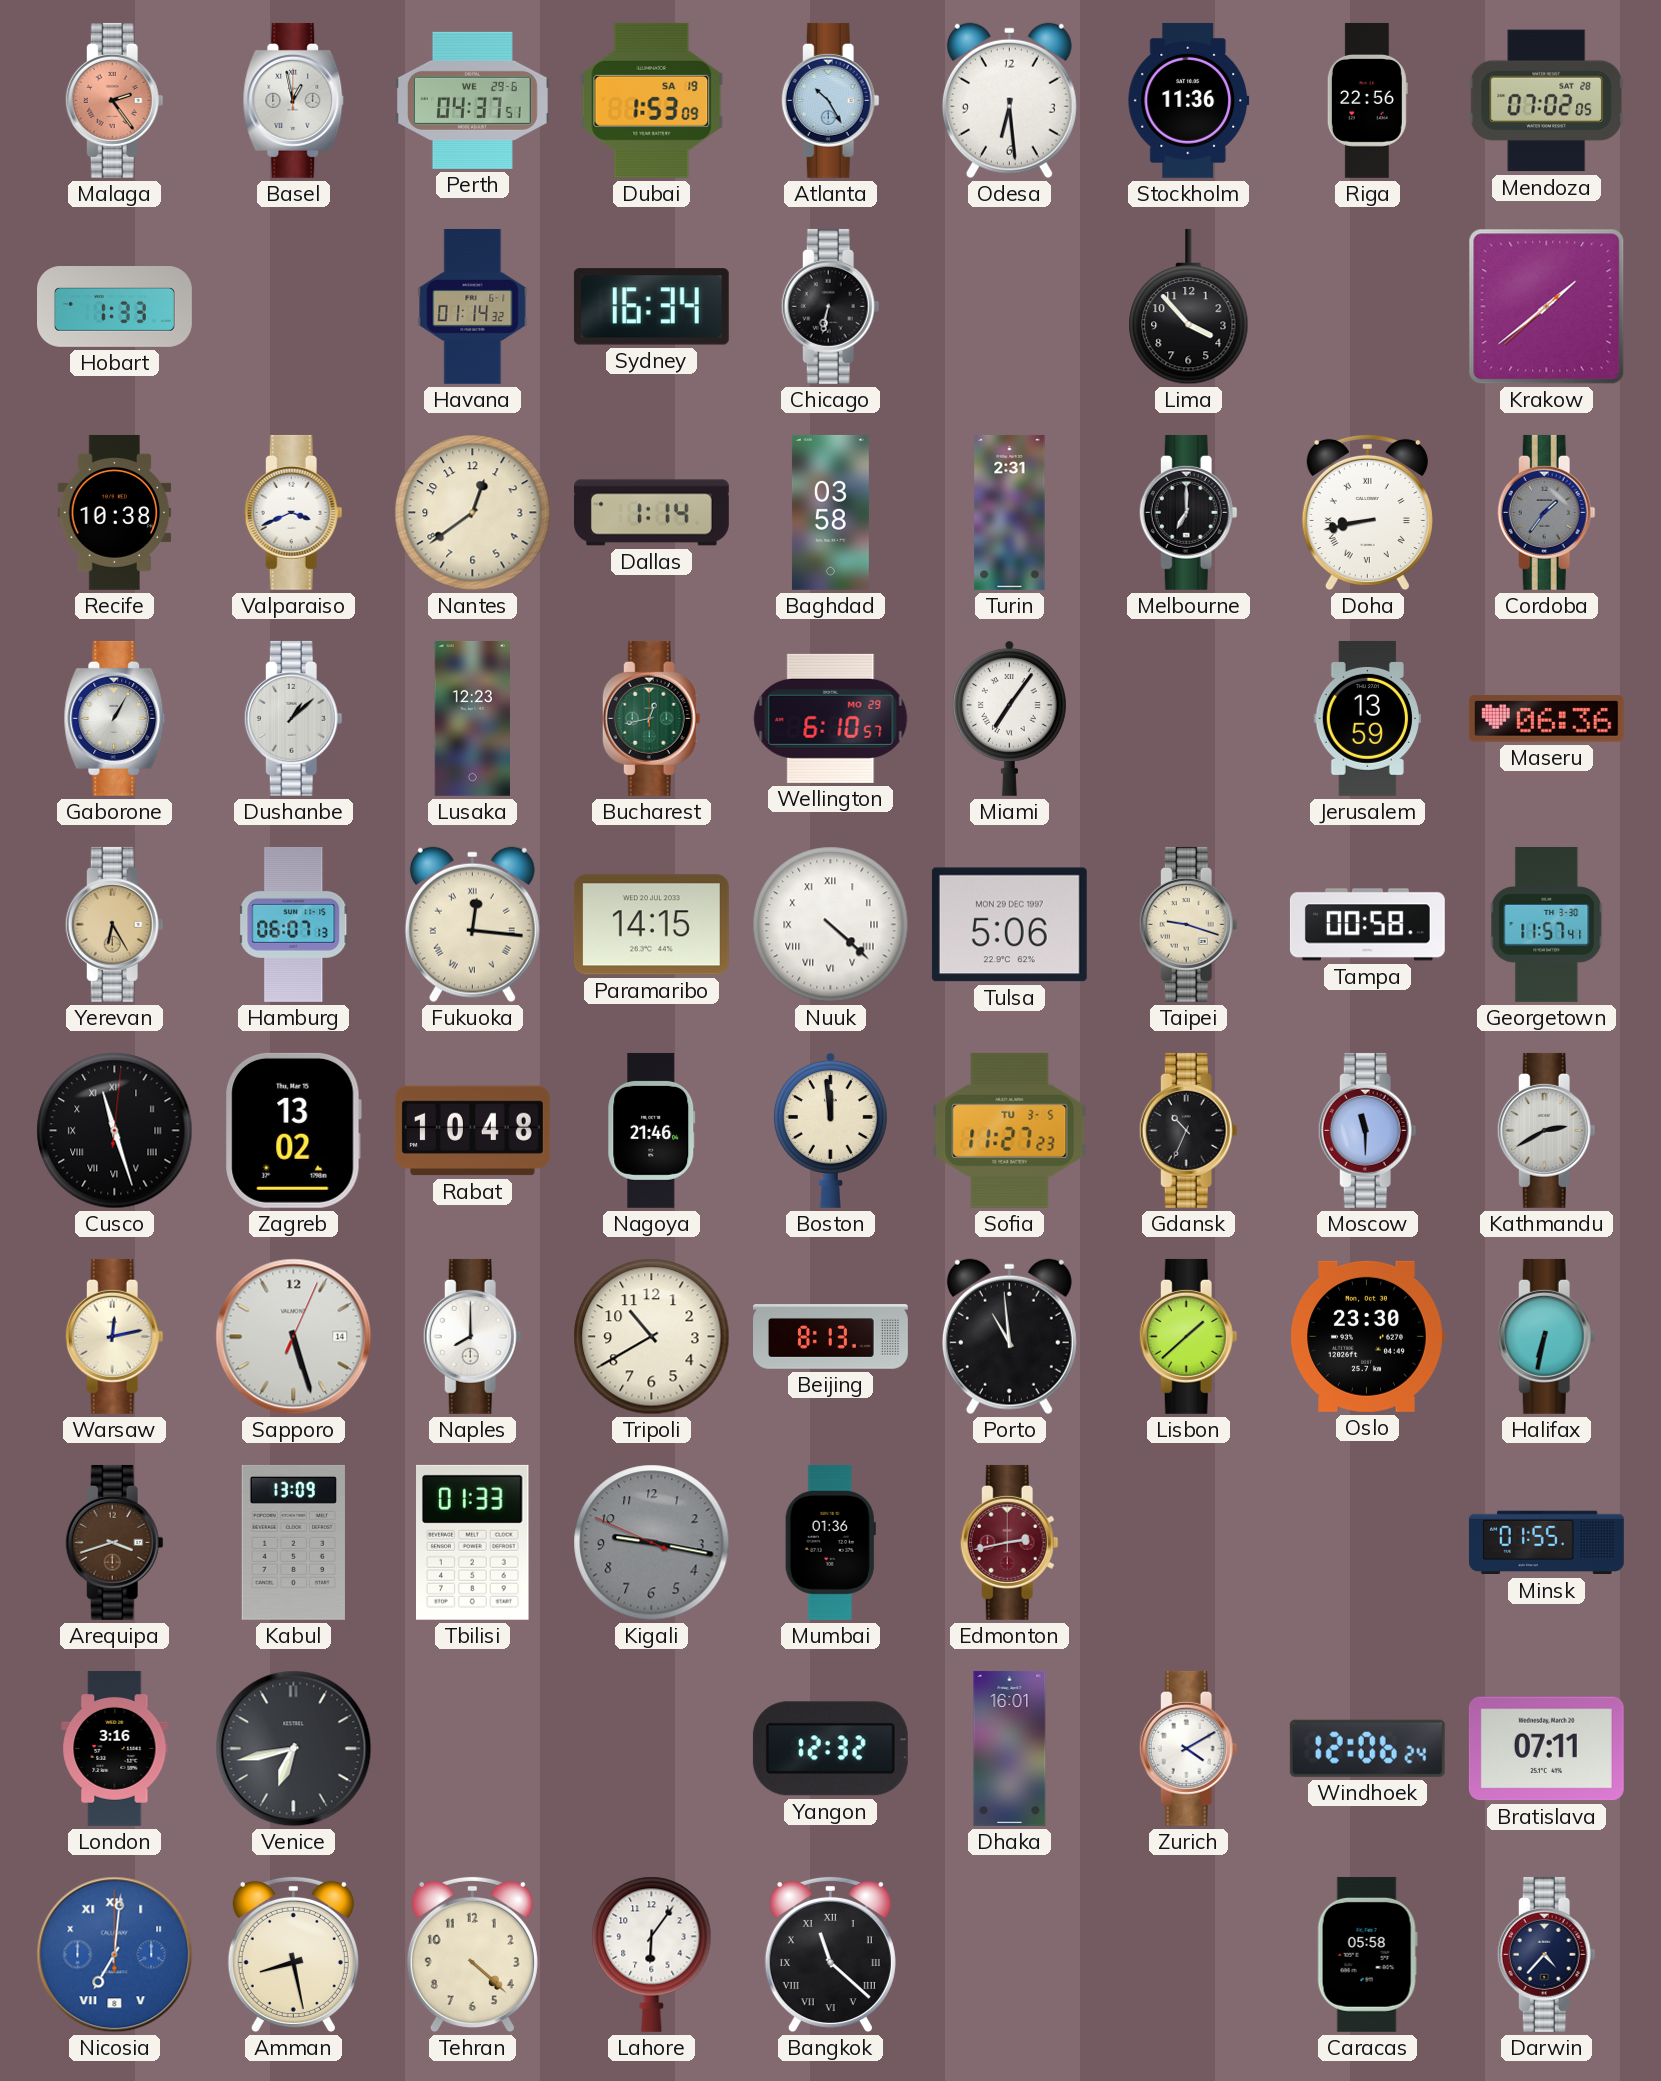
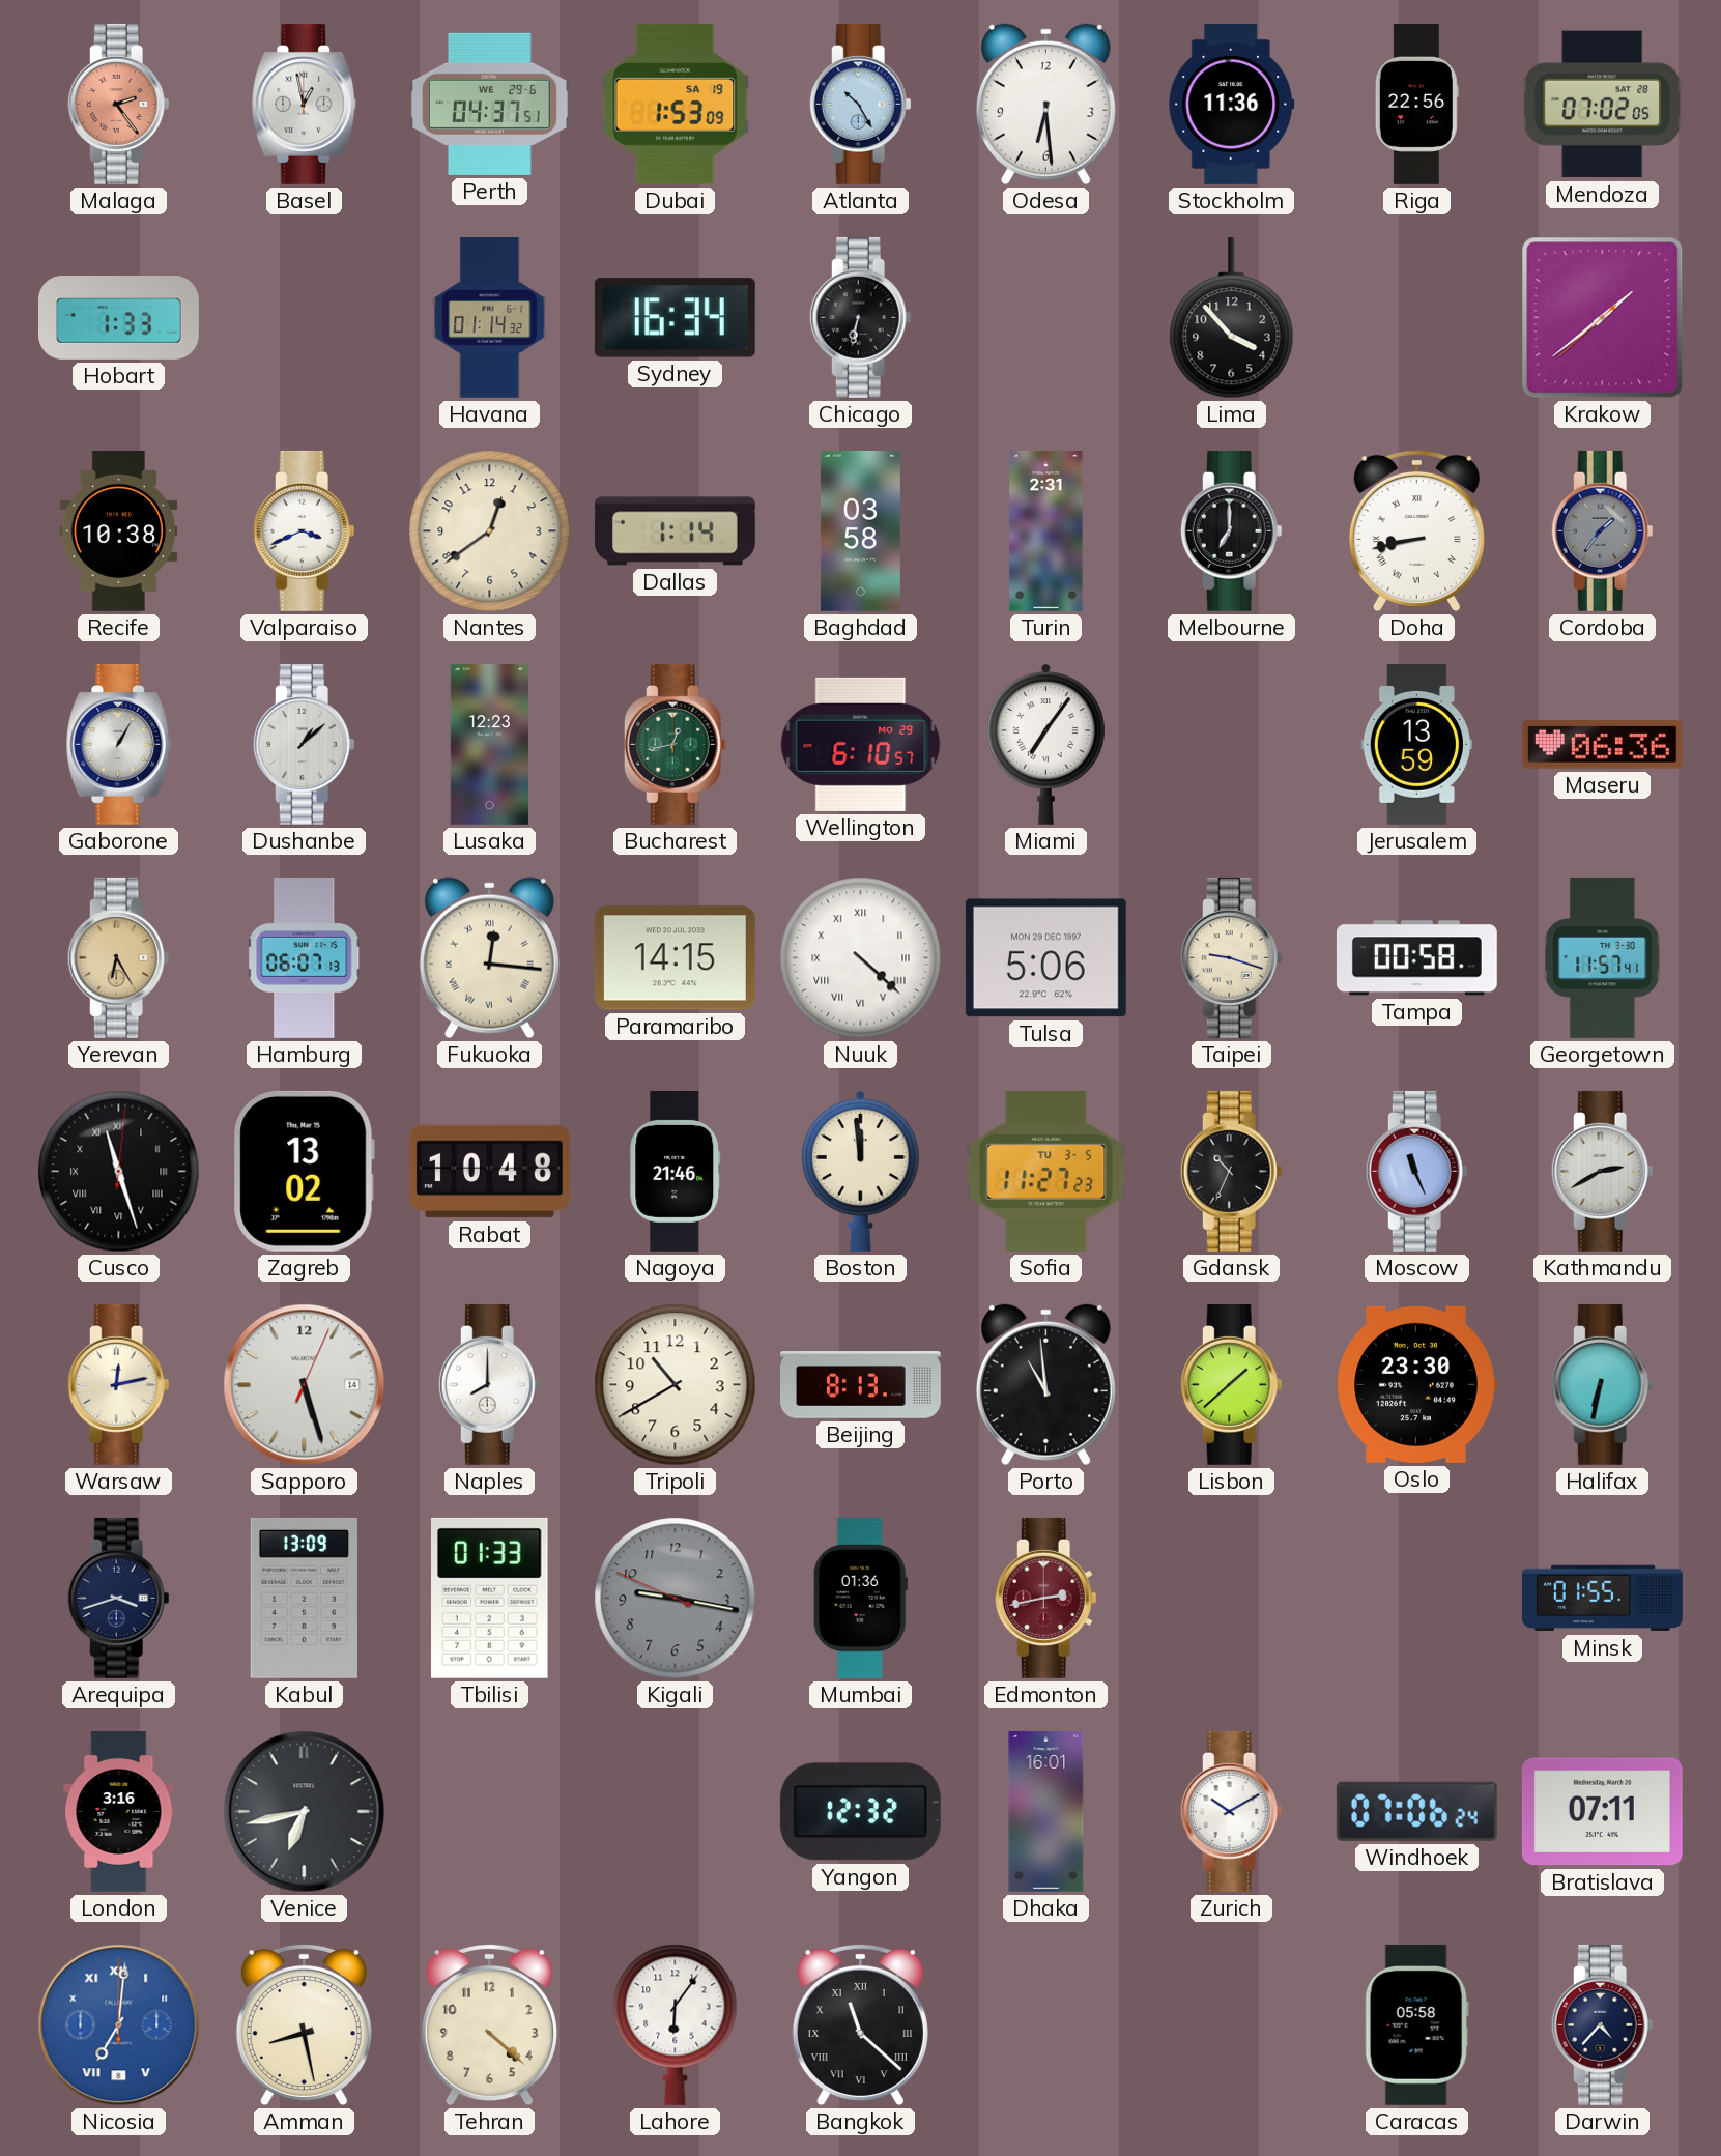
Moscow: 11:30 -> 11:26
Arequipa dial: brown -> navy
Zurich: 4:10 -> 10:10
Windhoek: 12:06 -> 07:06
